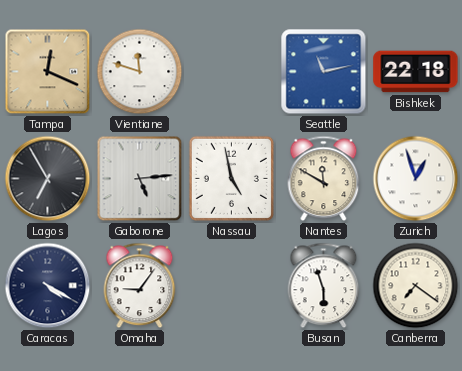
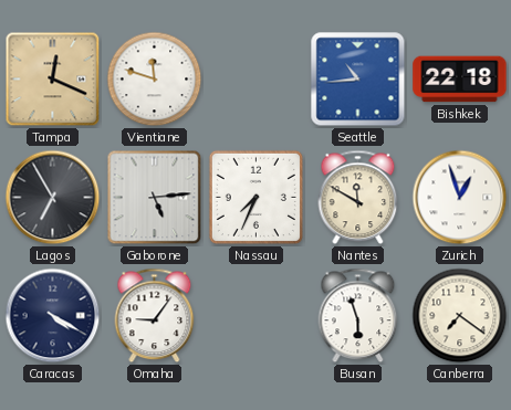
Seattle: 11:13 -> 10:44
Nassau: 4:58 -> 7:34
